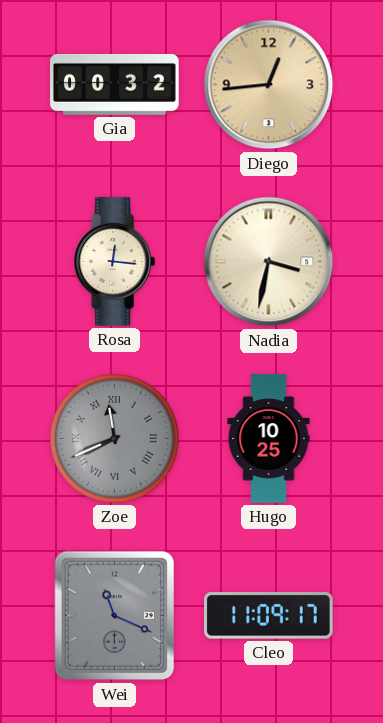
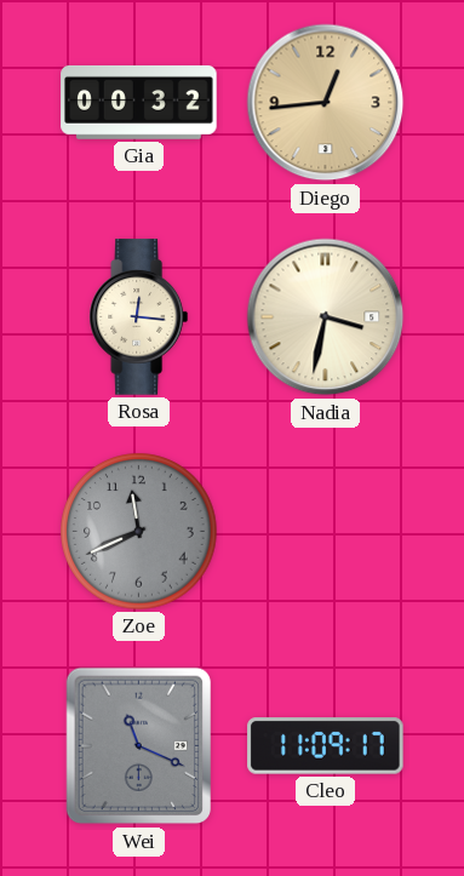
Zoe numerals: Roman -> Arabic
Hugo: 10:25 -> none
